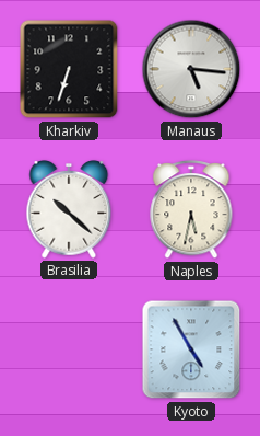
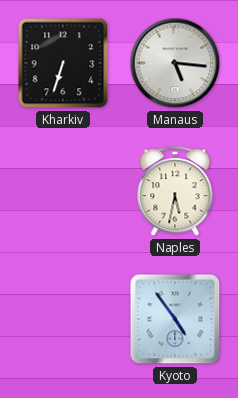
Brasilia: 10:22 -> none
Kyoto: 4:55 -> 4:54
